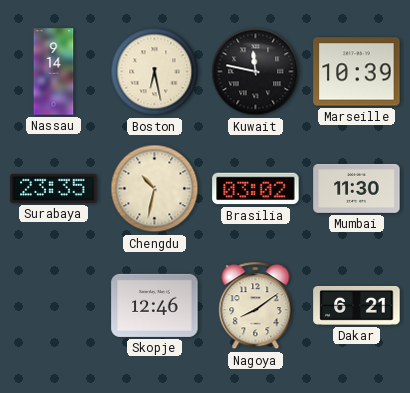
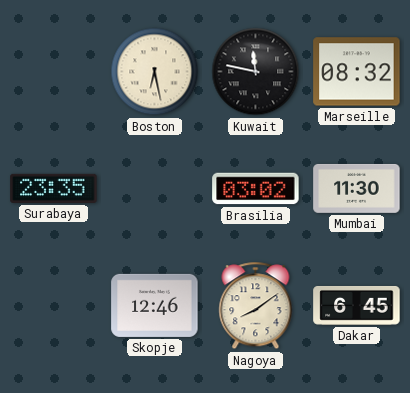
Nassau: 9:14 -> none
Marseille: 10:39 -> 08:32
Chengdu: 10:32 -> none
Dakar: 6:21 -> 6:45
